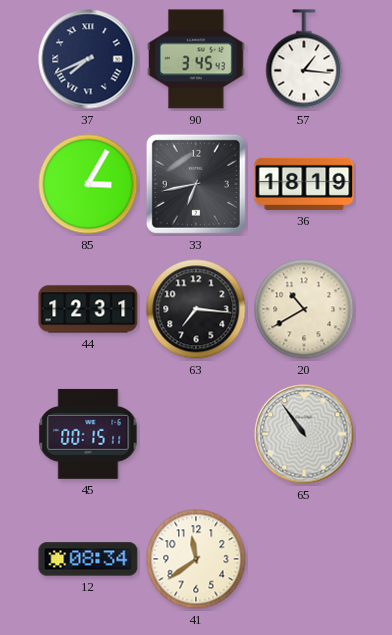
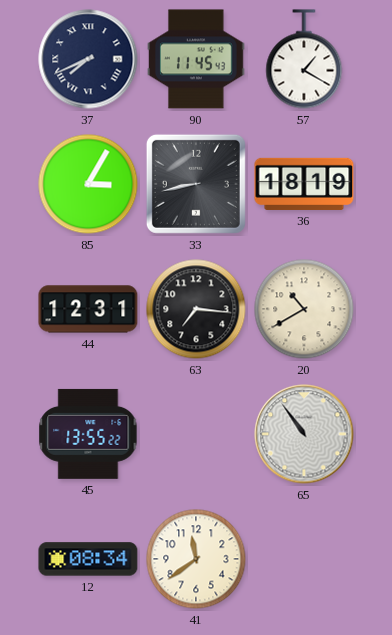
90: 3:45 -> 11:45
57: 1:16 -> 1:20
33: 6:43 -> 8:43
45: 00:15 -> 13:55
